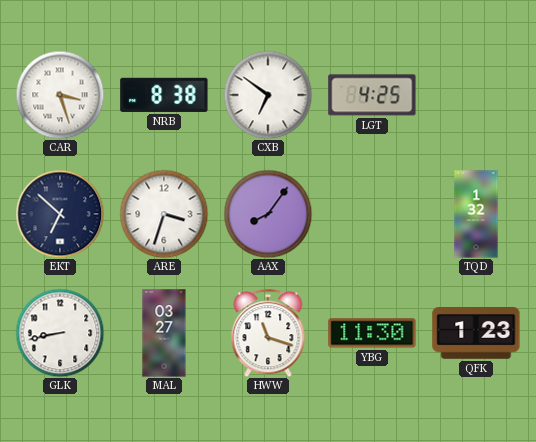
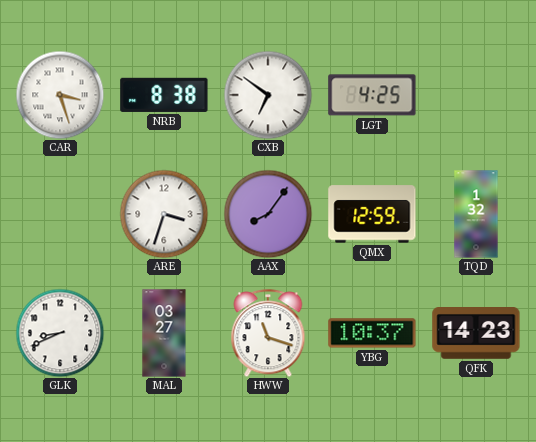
EKT: 6:52 -> none
QMX: none -> 12:59
GLK: 8:43 -> 8:41
YBG: 11:30 -> 10:37
QFK: 1:23 -> 14:23
